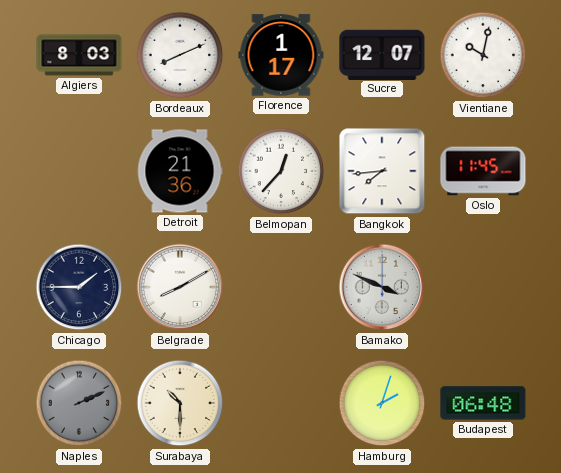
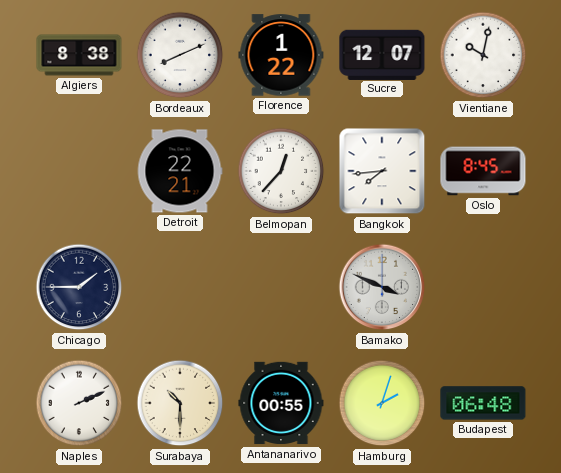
Algiers: 8:03 -> 8:38
Florence: 1:17 -> 1:22
Detroit: 21:36 -> 22:21
Oslo: 11:45 -> 8:45
Belgrade: 8:10 -> none
Naples dial: grey -> white
Antananarivo: none -> 00:55
